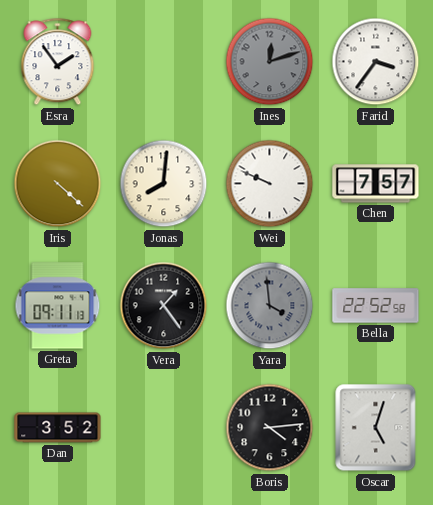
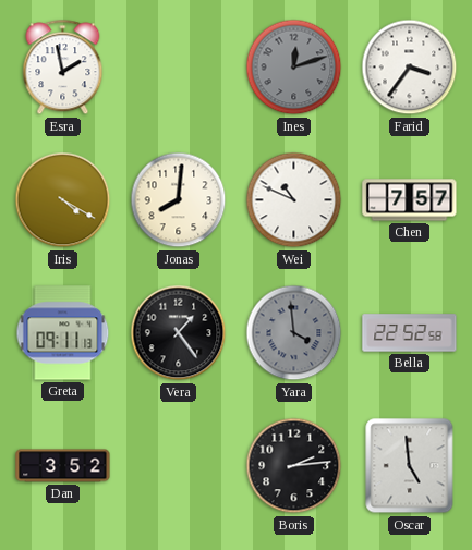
Esra: 1:54 -> 1:58
Iris: 4:22 -> 4:20
Wei: 9:49 -> 10:49
Boris: 4:14 -> 2:14
Oscar: 5:03 -> 4:59
